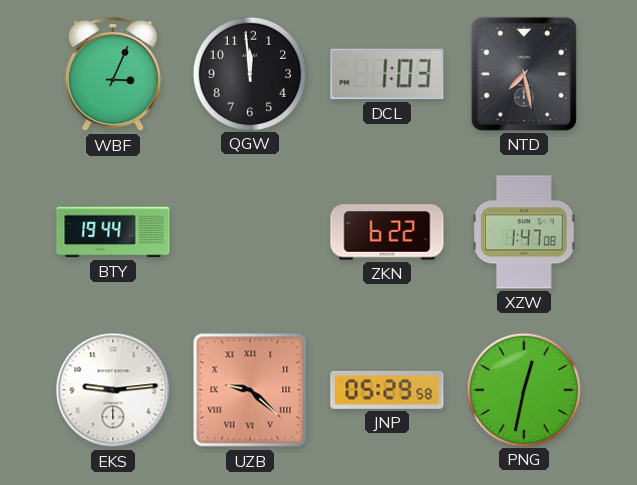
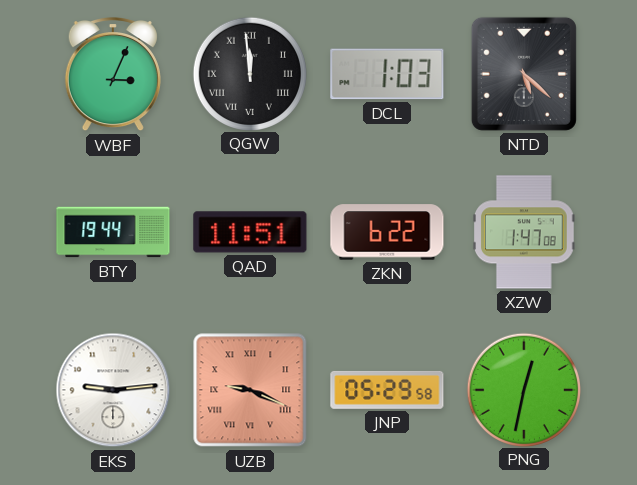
QGW numerals: Arabic -> Roman
NTD: 7:28 -> 5:22
QAD: none -> 11:51
UZB: 9:22 -> 9:19
